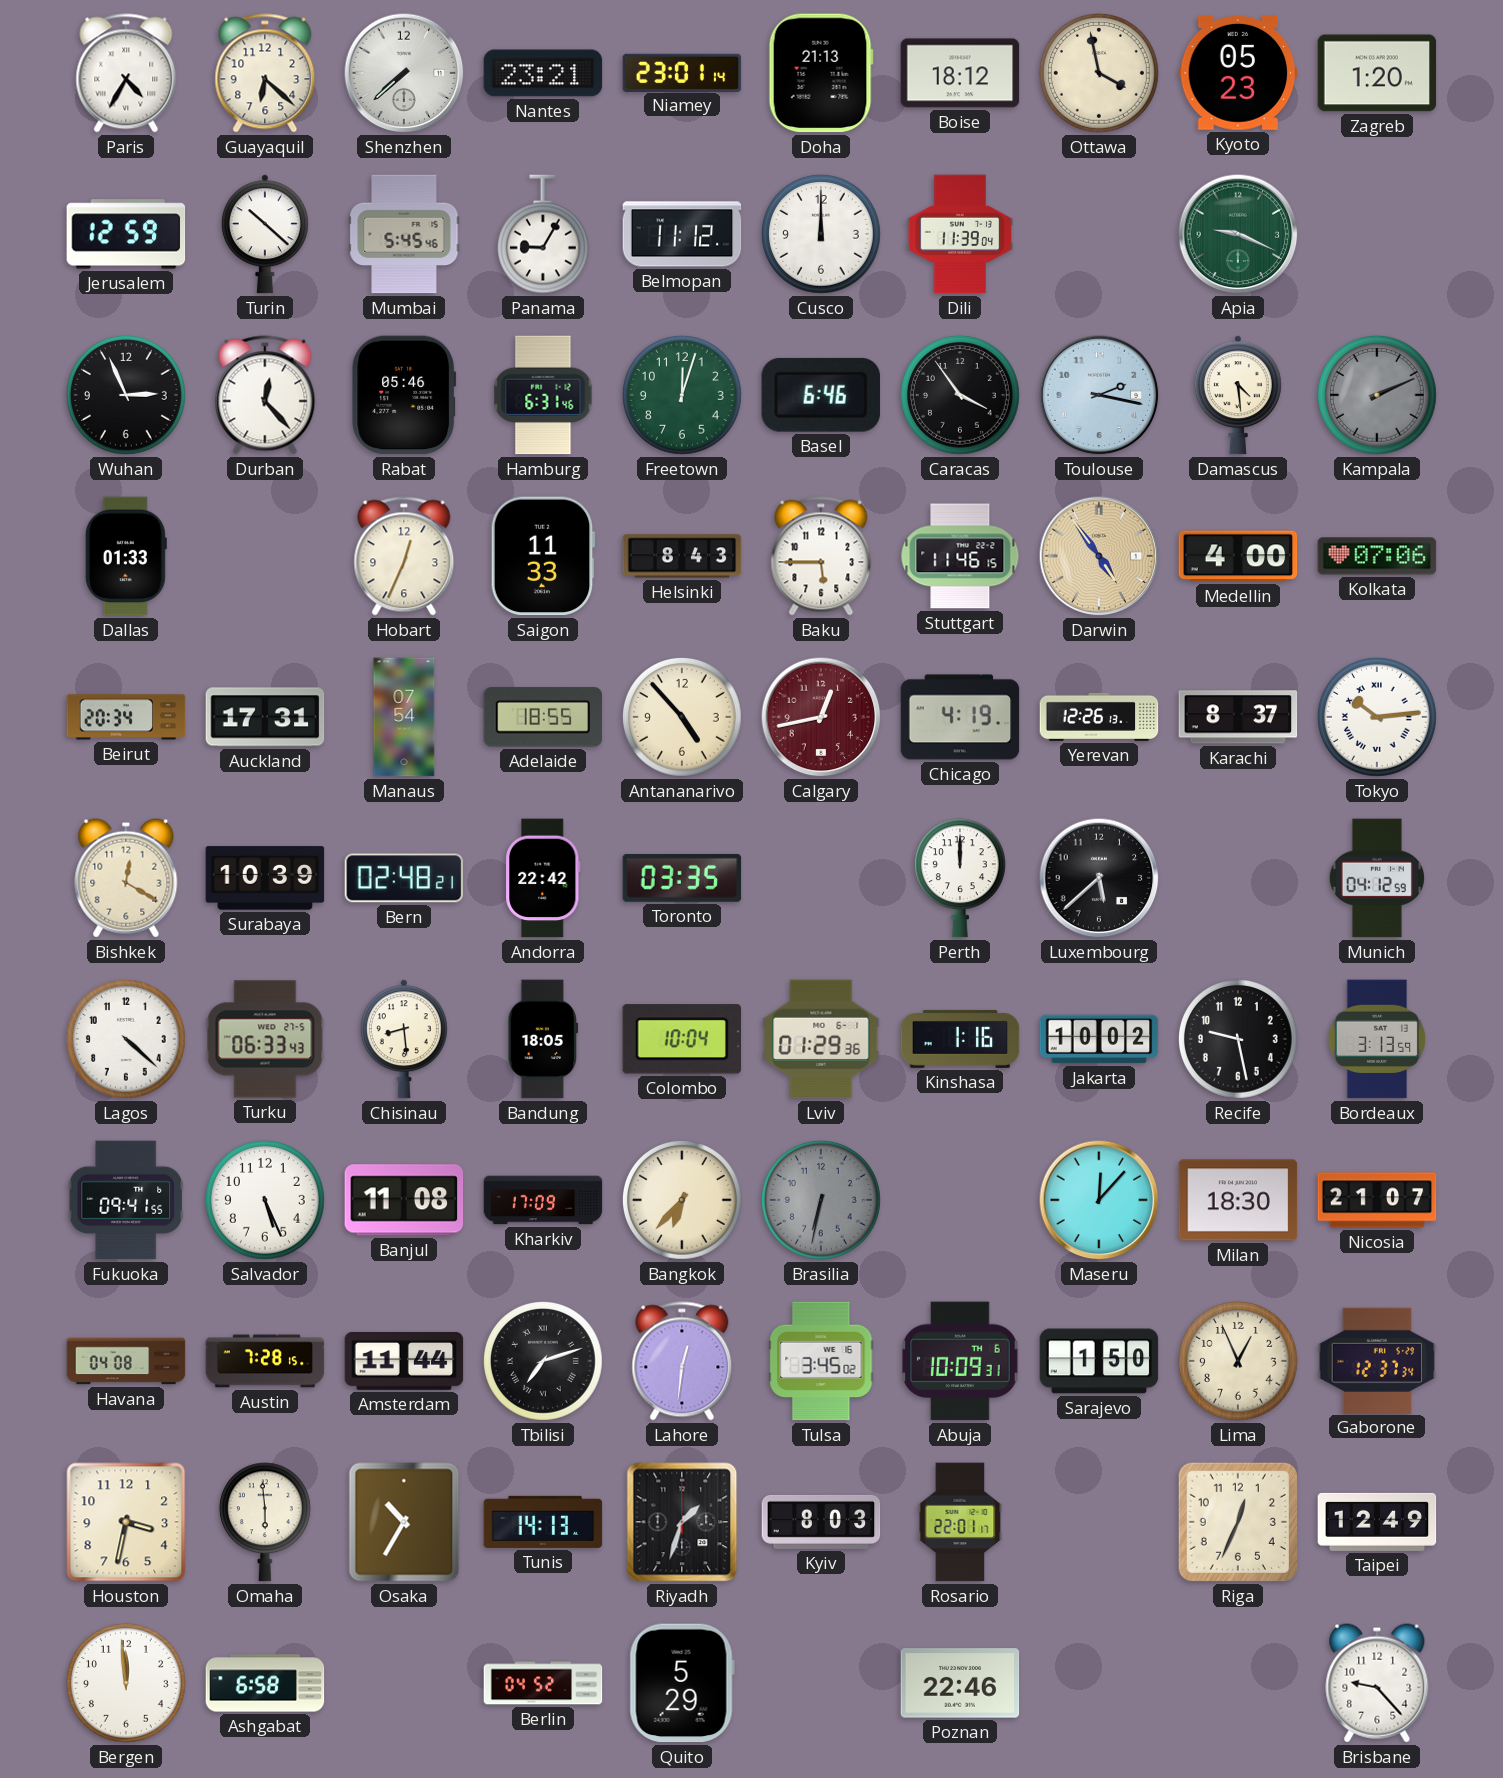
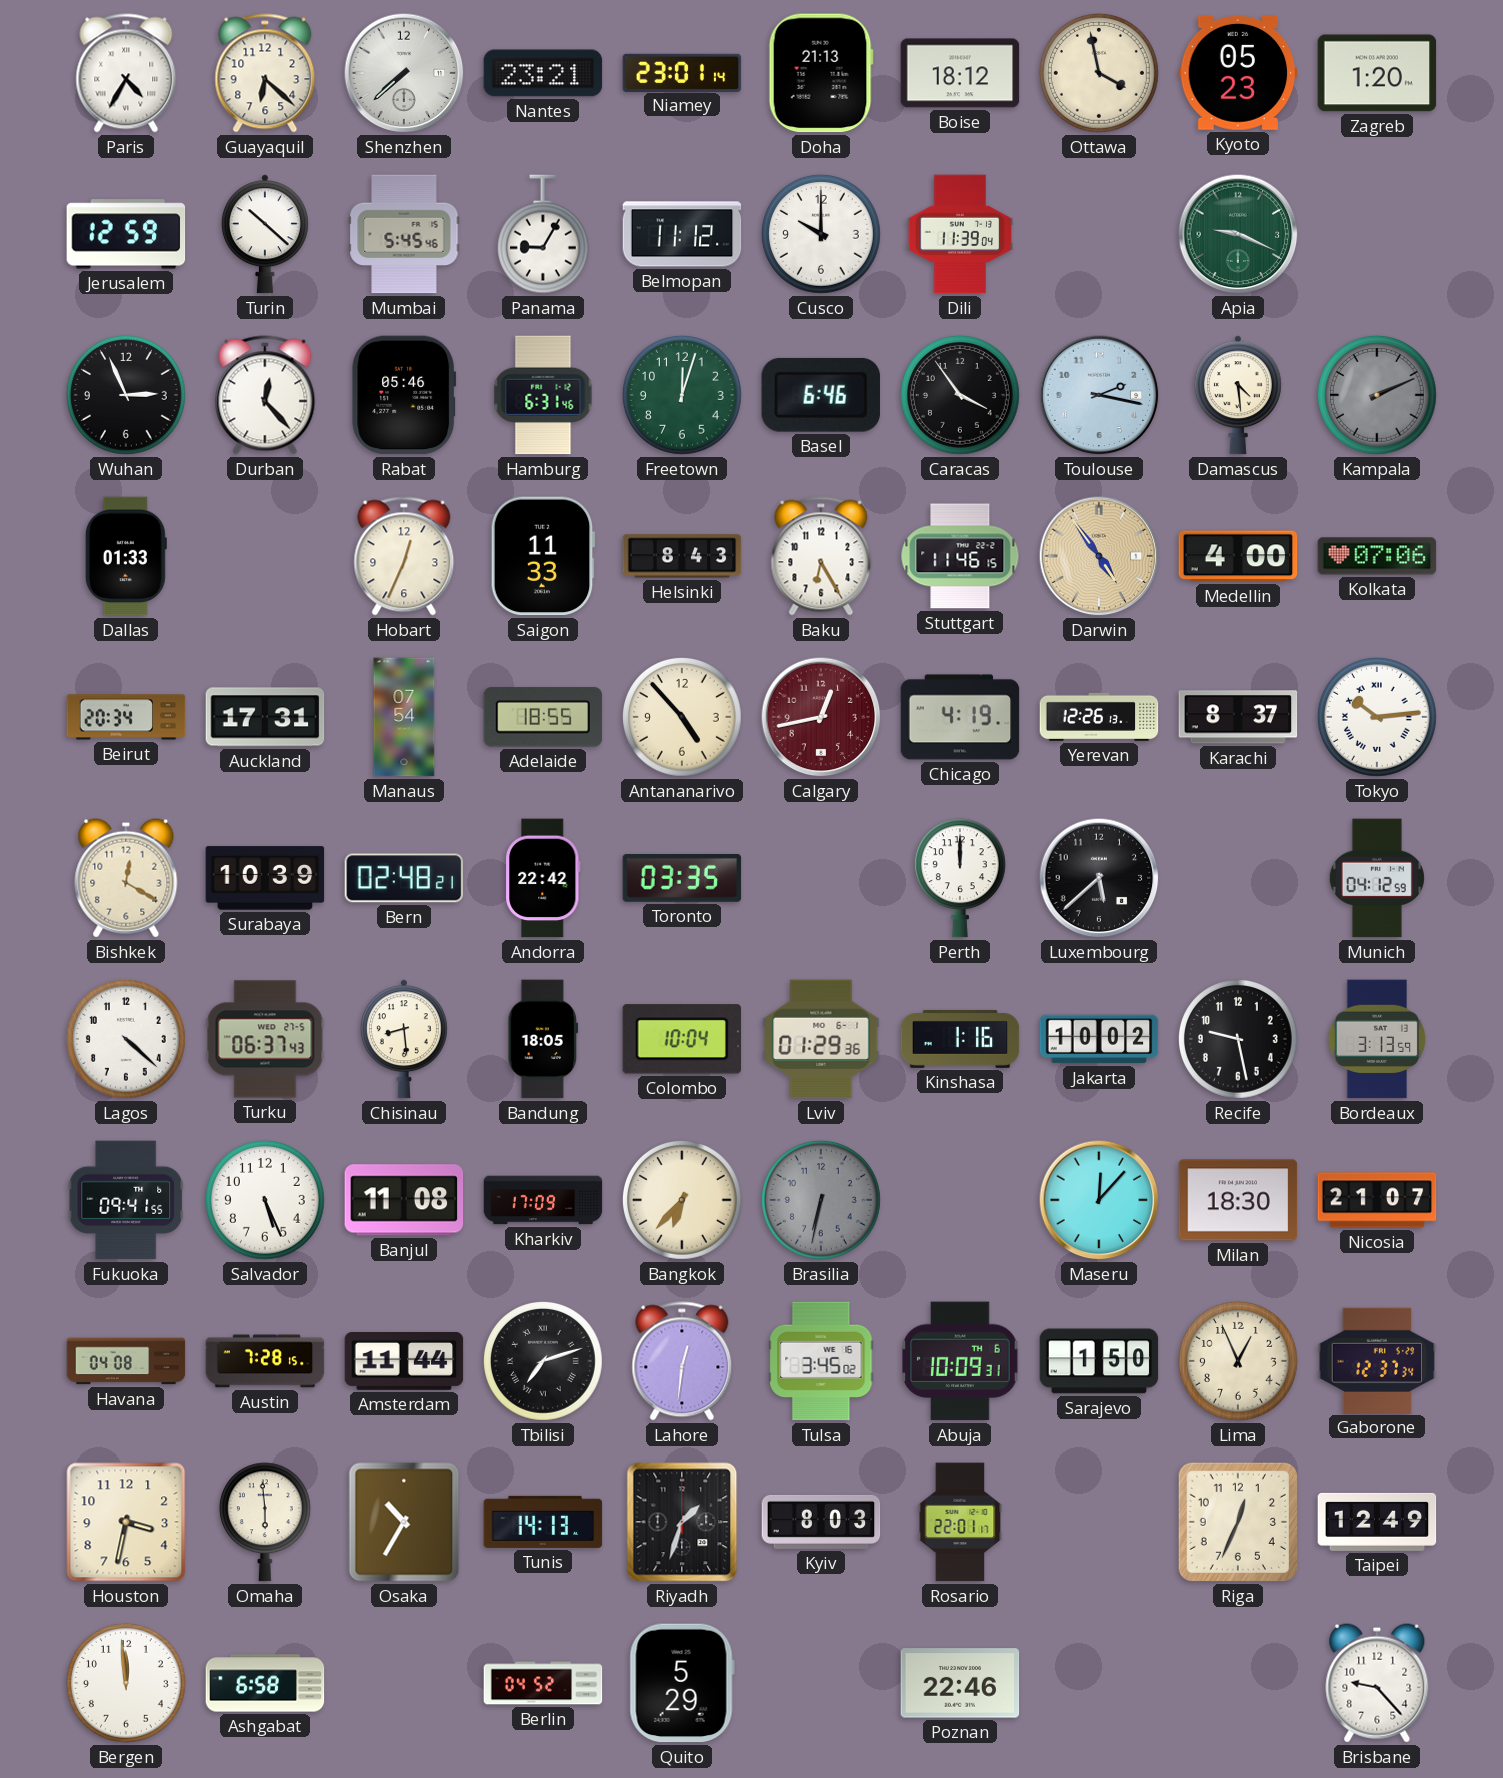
Cusco: 12:00 -> 10:00
Baku: 5:45 -> 6:25
Turku: 06:33 -> 06:37
